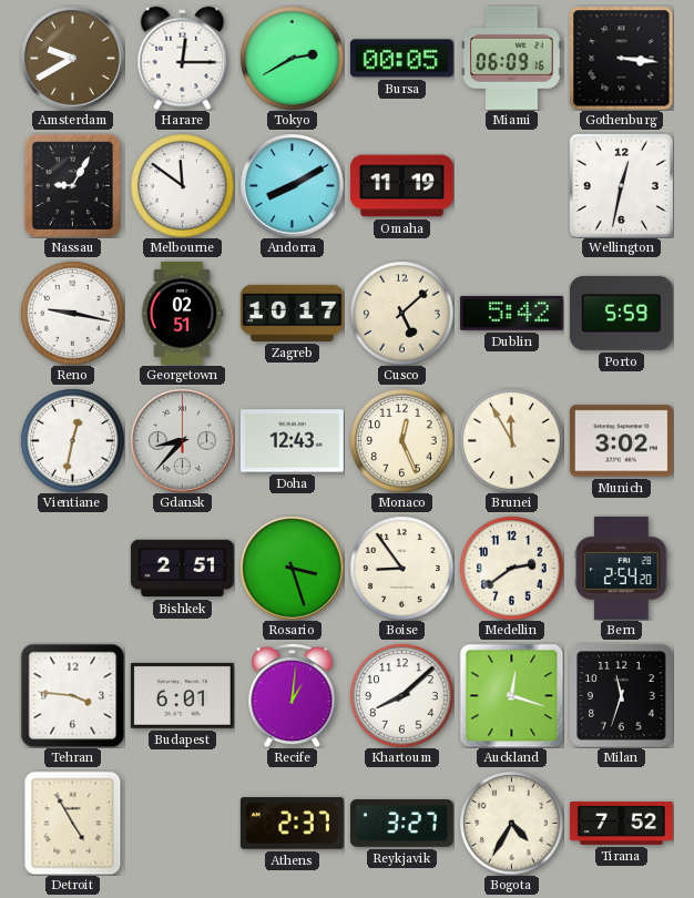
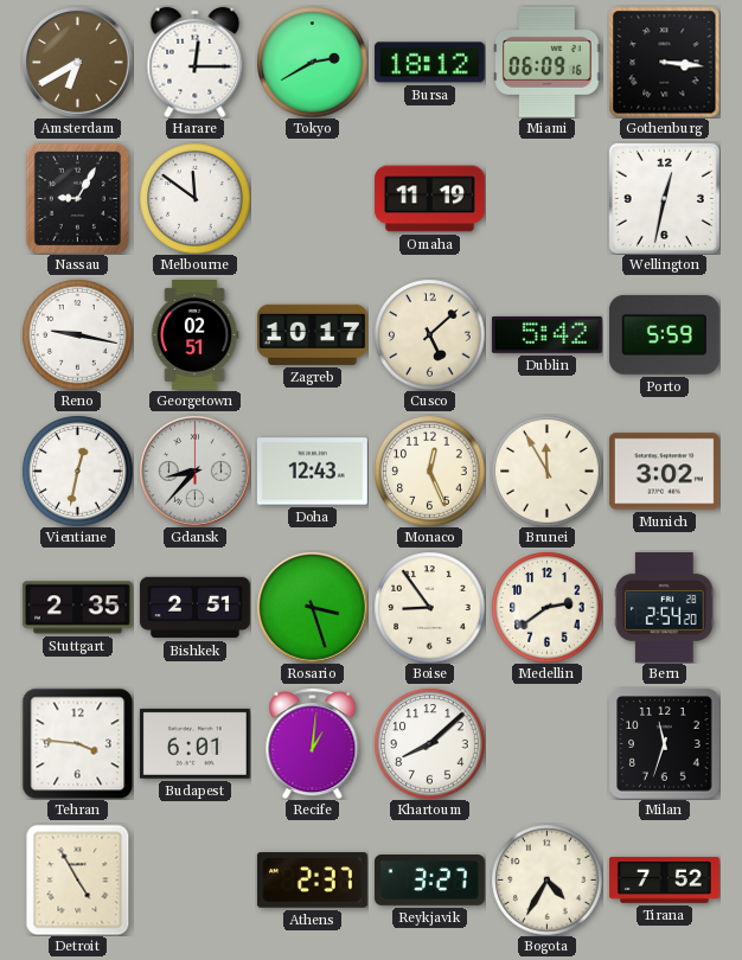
Amsterdam: 9:40 -> 6:40
Bursa: 00:05 -> 18:12
Andorra: 8:10 -> none
Stuttgart: none -> 2:35
Auckland: 12:18 -> none
